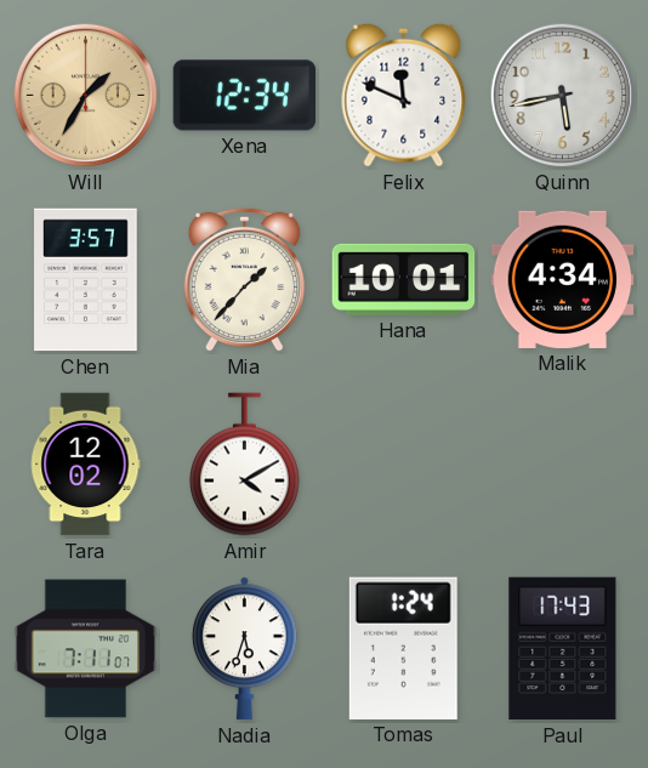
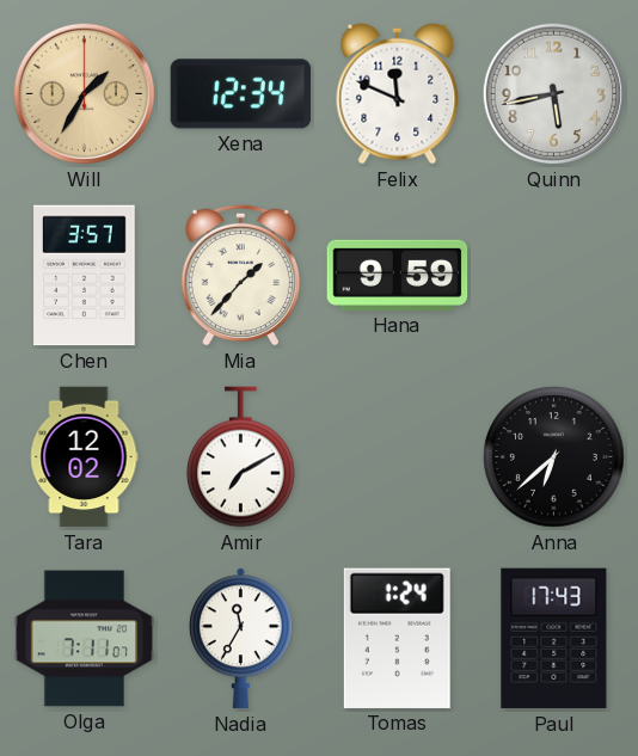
Hana: 10:01 -> 9:59
Malik: 4:34 -> none
Amir: 4:10 -> 7:10
Anna: none -> 6:38
Nadia: 5:33 -> 11:35
